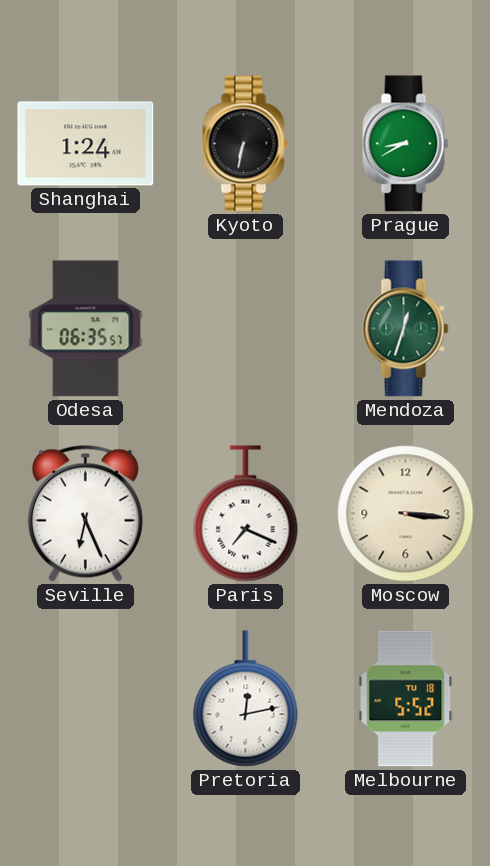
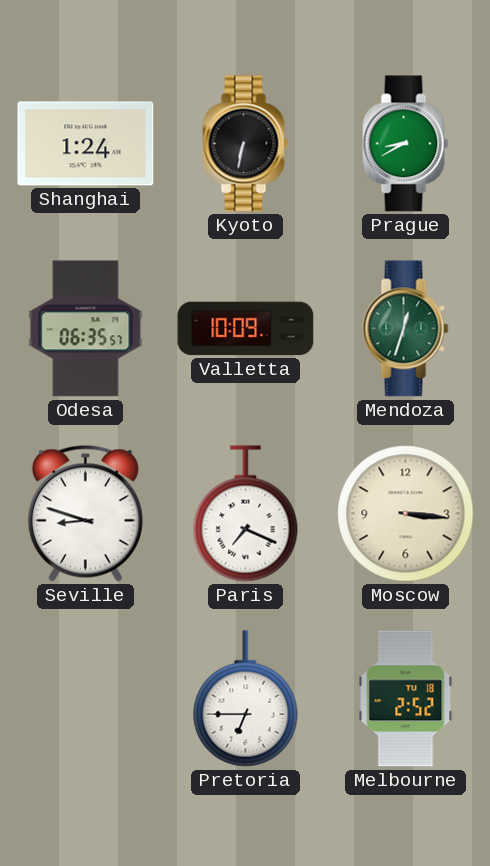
Valletta: none -> 10:09
Seville: 6:26 -> 8:48
Pretoria: 12:13 -> 6:45
Melbourne: 5:52 -> 2:52
